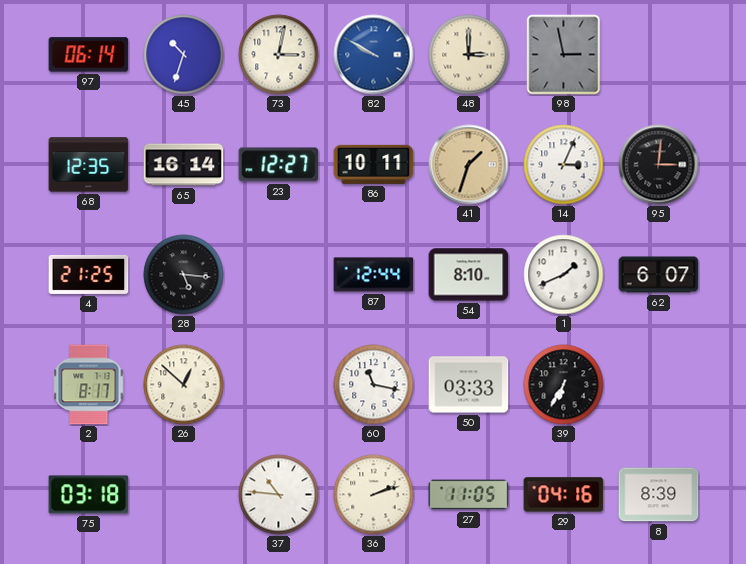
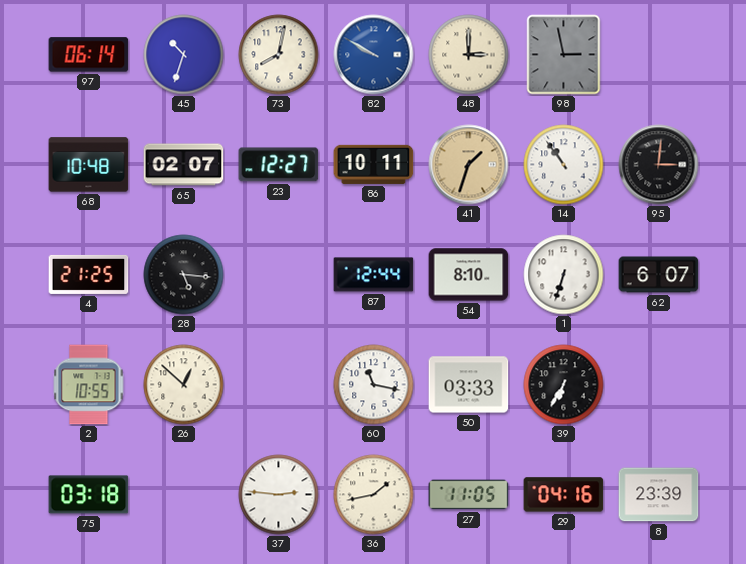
73: 3:02 -> 8:02
68: 12:35 -> 10:48
65: 16:14 -> 02:07
14: 3:04 -> 10:54
1: 1:41 -> 6:33
2: 8:17 -> 10:55
37: 10:46 -> 2:46
36: 2:12 -> 1:43
8: 8:39 -> 23:39
